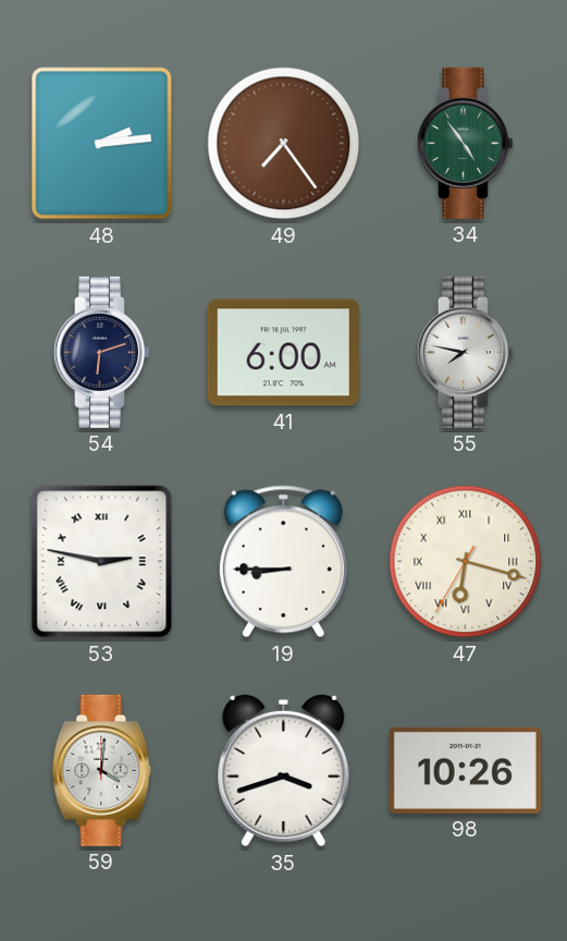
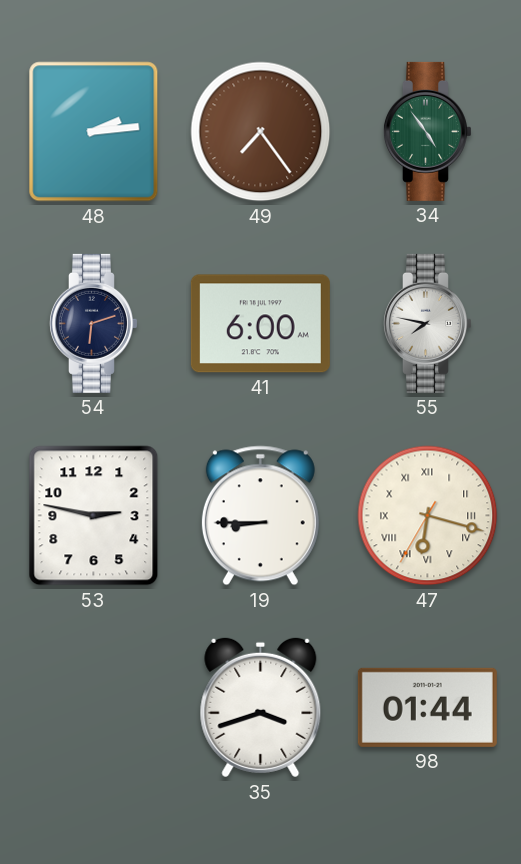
53 numerals: Roman -> Arabic
59: 4:01 -> none
98: 10:26 -> 01:44
